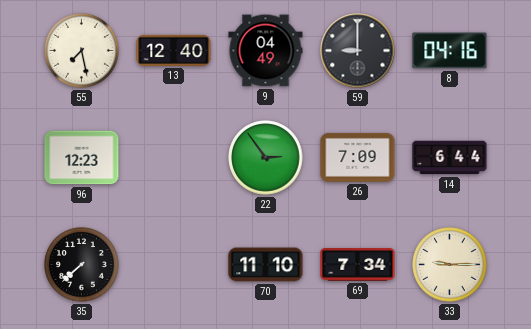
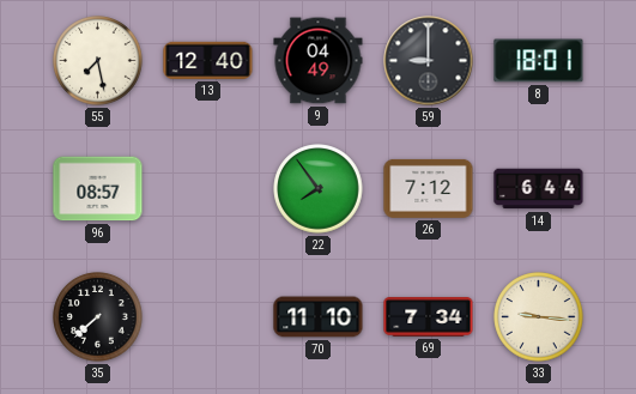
8: 04:16 -> 18:01
96: 12:23 -> 08:57
22: 2:54 -> 7:54
26: 7:09 -> 7:12
33: 9:15 -> 9:16
